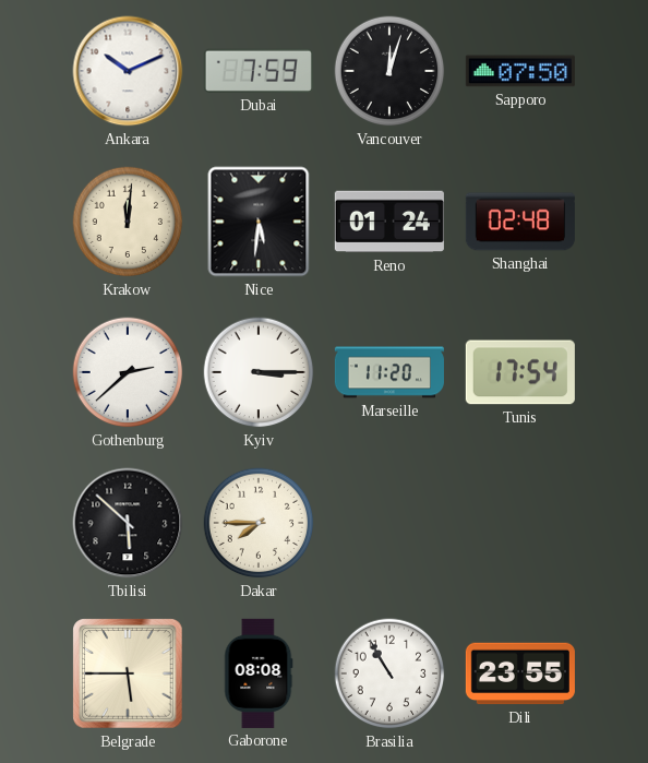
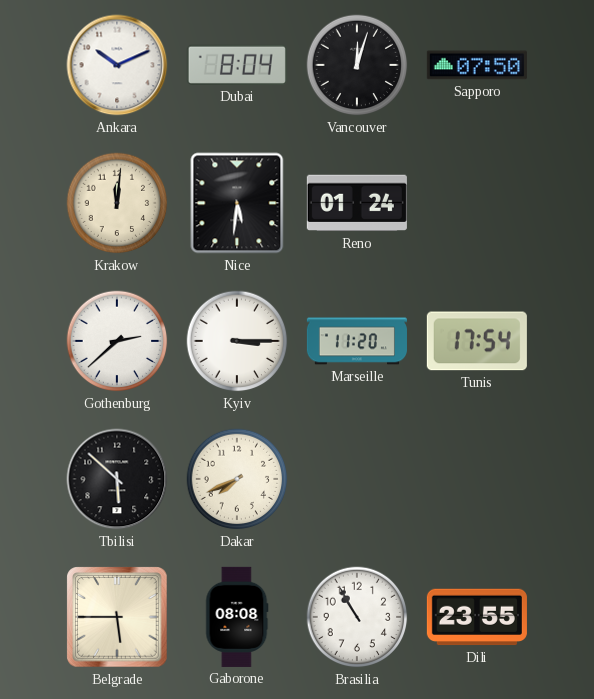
Dubai: 7:59 -> 8:04
Shanghai: 02:48 -> none
Dakar: 7:45 -> 7:41
